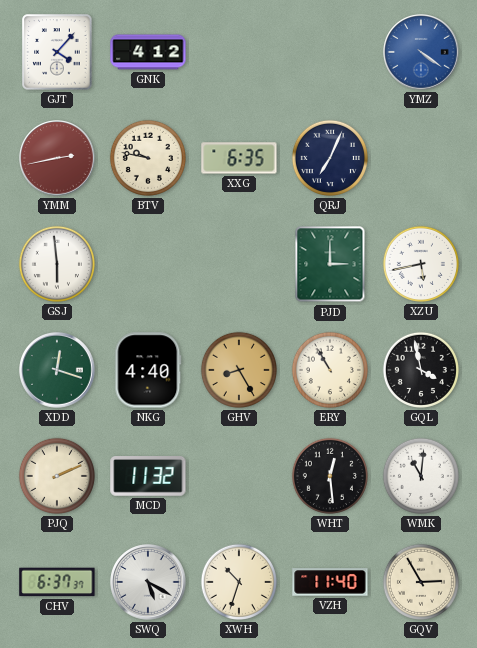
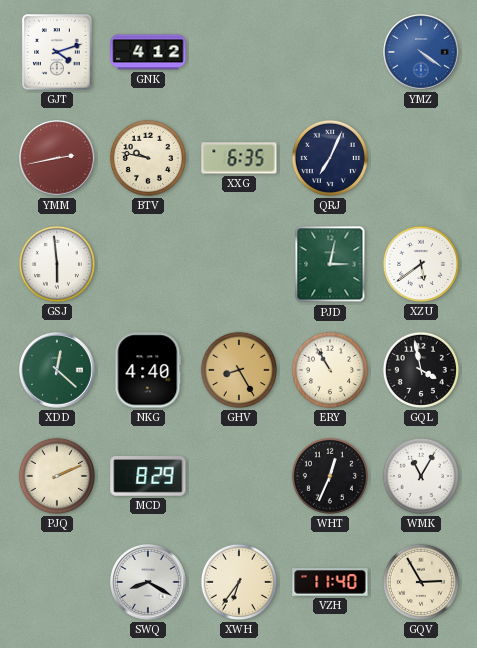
GJT: 4:07 -> 4:12
PJD: 3:00 -> 3:02
XZU: 5:43 -> 5:39
XDD: 12:18 -> 12:22
MCD: 11:32 -> 8:29
WHT: 12:29 -> 12:34
WMK: 11:01 -> 11:05
CHV: 6:37 -> none
SWQ: 5:20 -> 8:20
XWH: 10:33 -> 6:36
